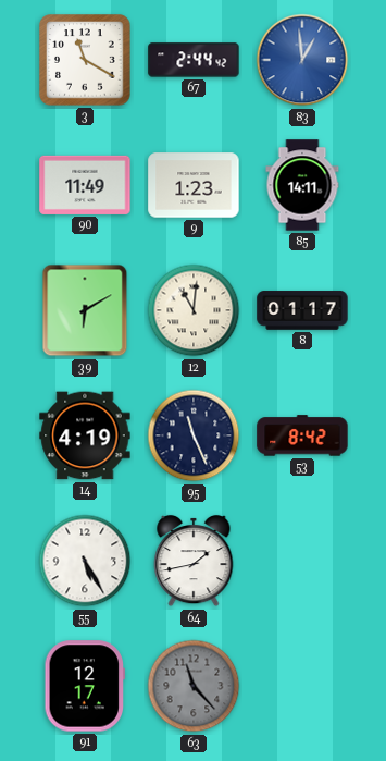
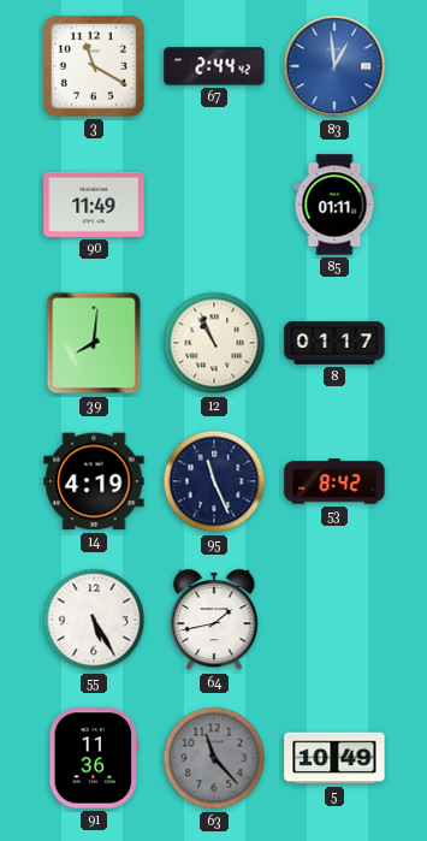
9: 1:23 -> none
85: 14:11 -> 01:11
39: 6:10 -> 8:01
12: 11:01 -> 10:56
91: 12:17 -> 11:36
5: none -> 10:49
